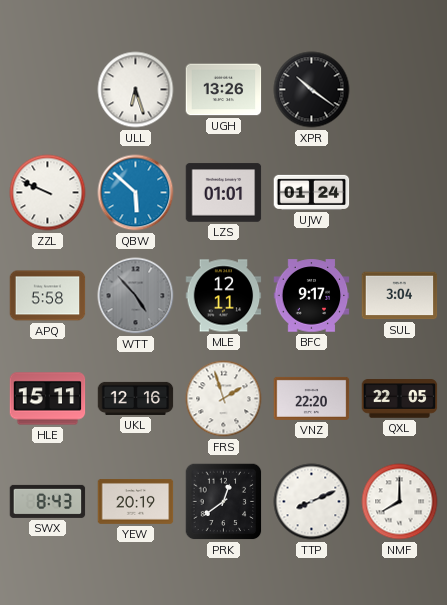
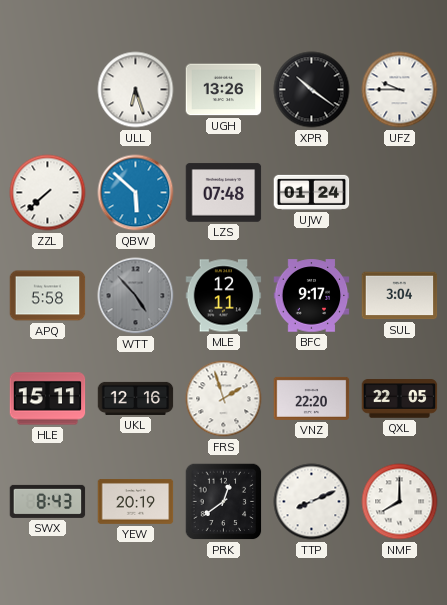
UFZ: none -> 9:45
ZZL: 9:49 -> 7:38
LZS: 01:01 -> 07:48
